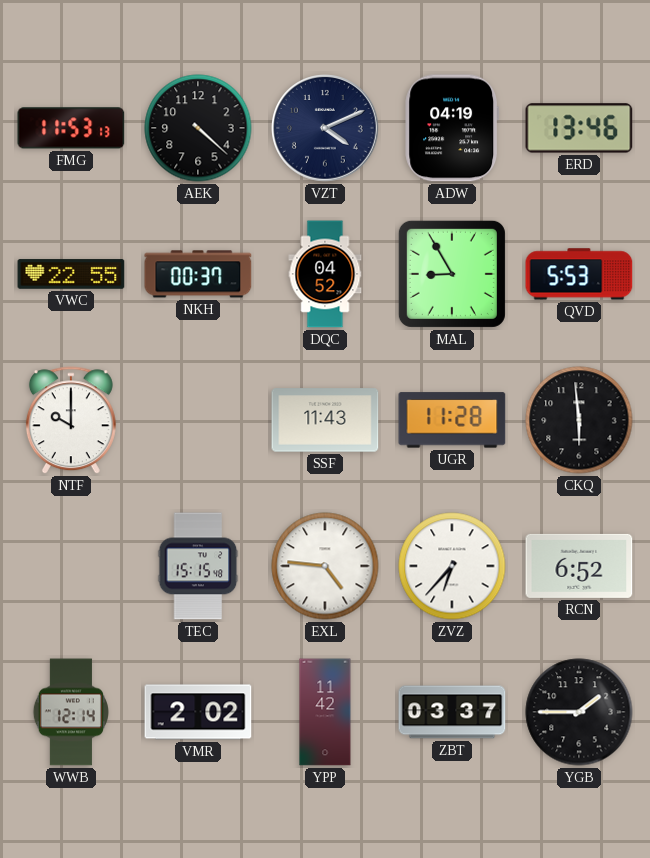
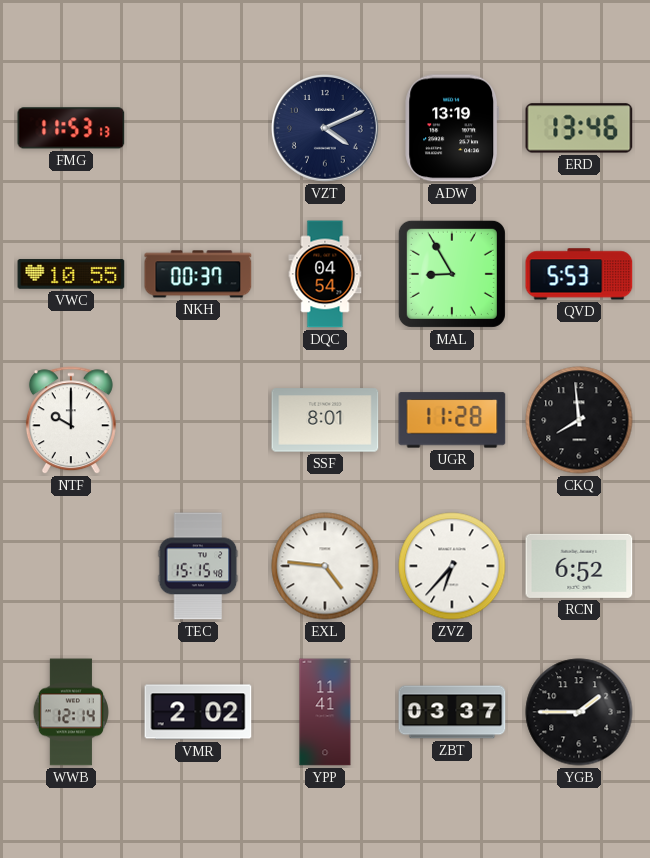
AEK: 4:22 -> none
ADW: 04:19 -> 13:19
VWC: 22:55 -> 10:55
DQC: 04:52 -> 04:54
SSF: 11:43 -> 8:01
CKQ: 5:59 -> 7:59
YPP: 11:42 -> 11:41
